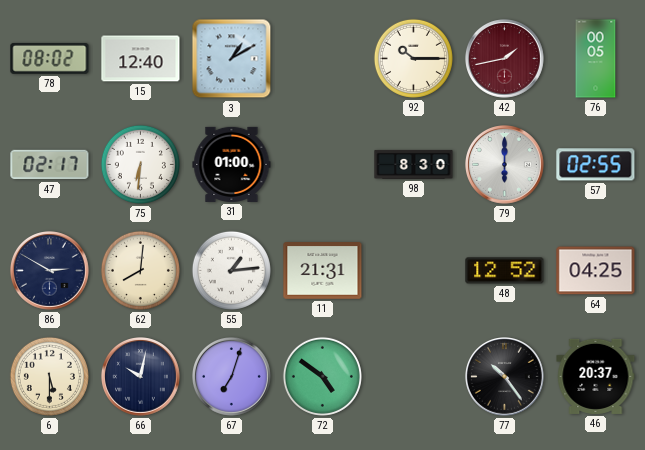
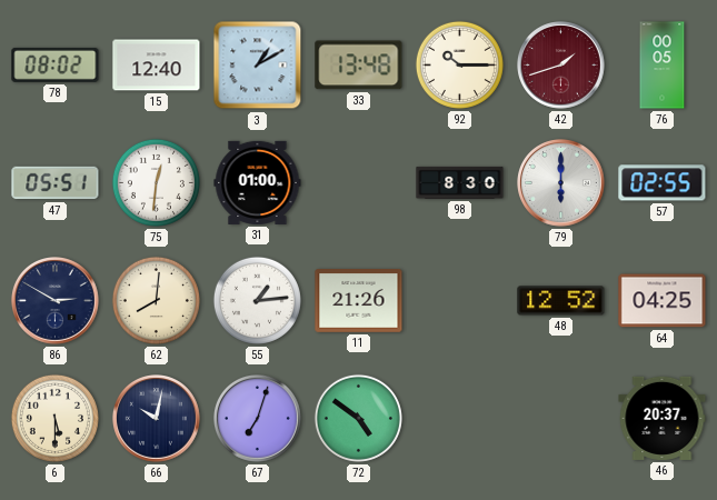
33: none -> 13:48
42: 1:43 -> 1:42
47: 02:17 -> 05:51
75: 6:31 -> 12:31
11: 21:31 -> 21:26
77: 10:24 -> none
